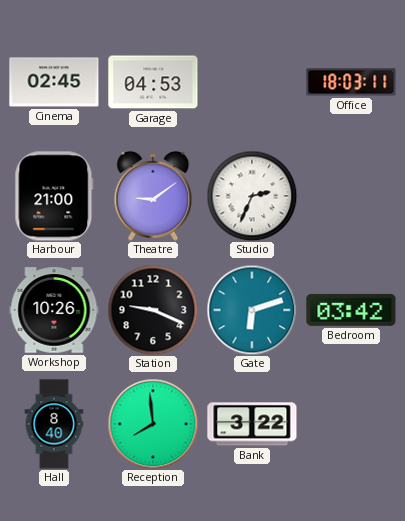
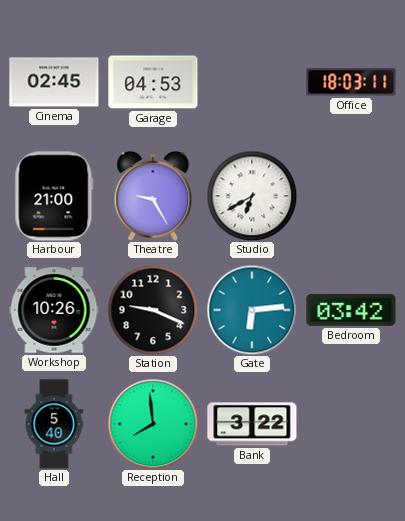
Theatre: 9:09 -> 9:25
Studio: 2:34 -> 6:40
Gate: 6:12 -> 6:14
Hall: 8:40 -> 5:40
